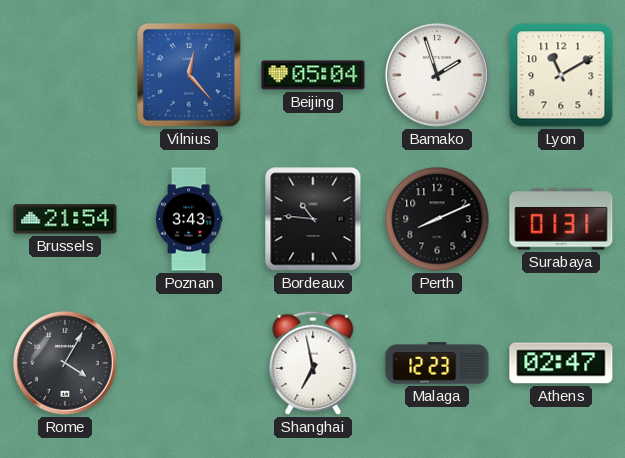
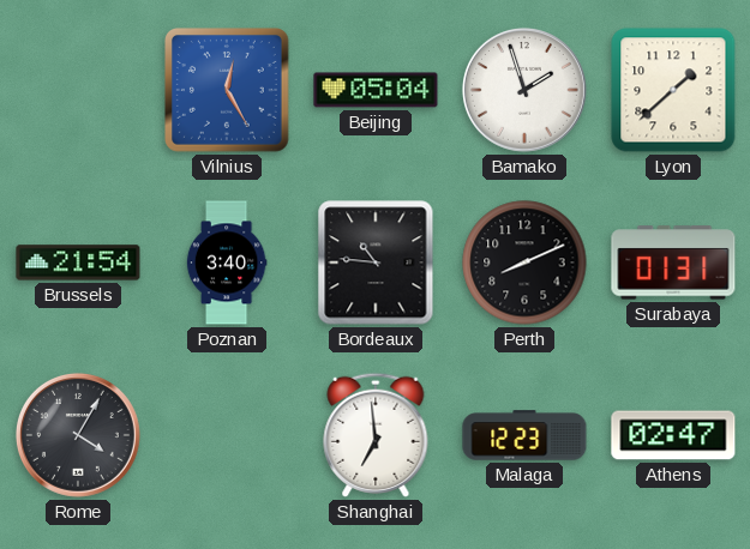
Vilnius: 12:23 -> 12:25
Lyon: 11:10 -> 1:38
Poznan: 3:43 -> 3:40
Shanghai: 6:58 -> 6:59
